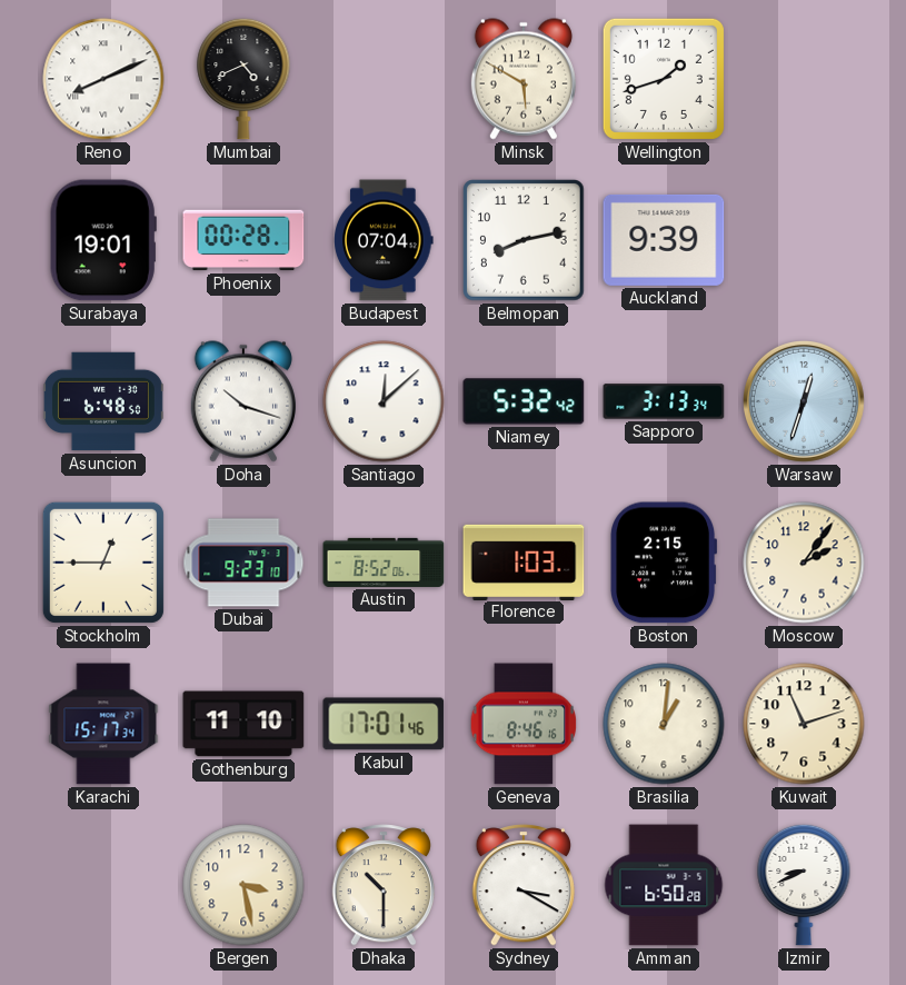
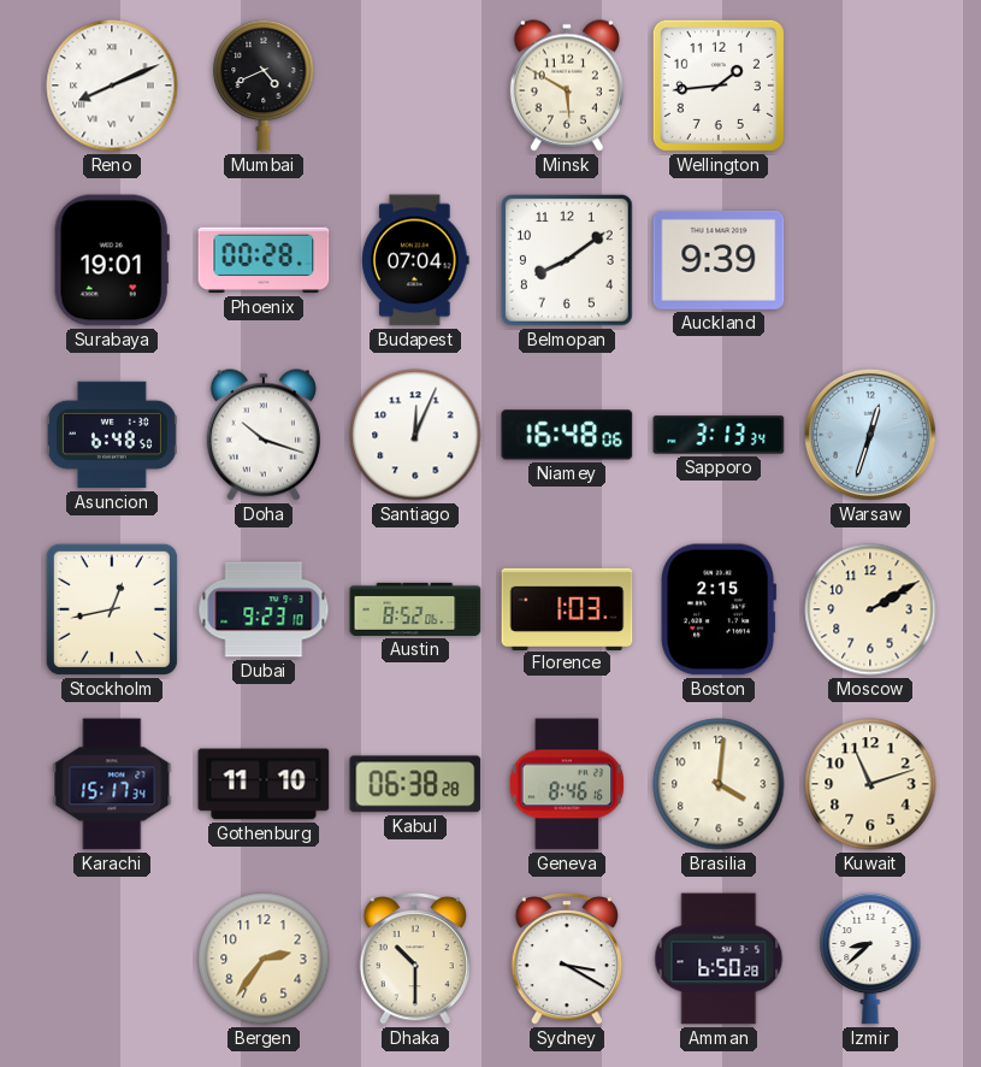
Wellington: 1:42 -> 1:44
Belmopan: 8:13 -> 8:09
Santiago: 12:08 -> 12:04
Niamey: 5:32 -> 16:48
Stockholm: 12:45 -> 12:43
Moscow: 2:06 -> 2:10
Kabul: 17:01 -> 06:38
Brasilia: 1:01 -> 4:01
Bergen: 3:28 -> 2:36
Izmir: 8:41 -> 8:38
